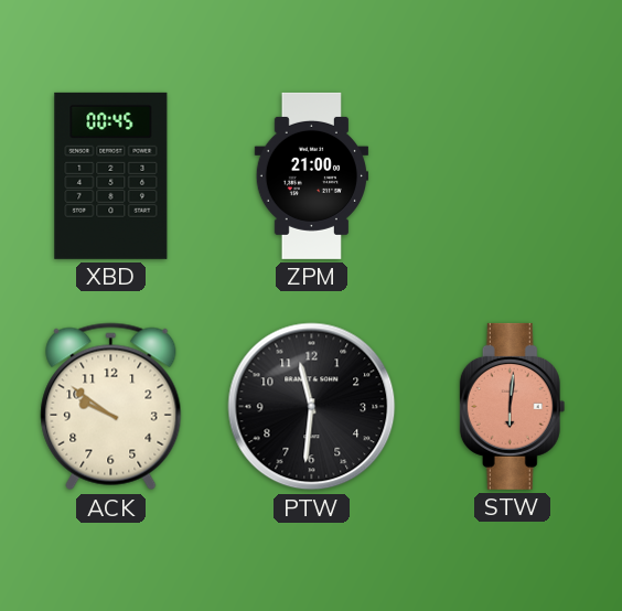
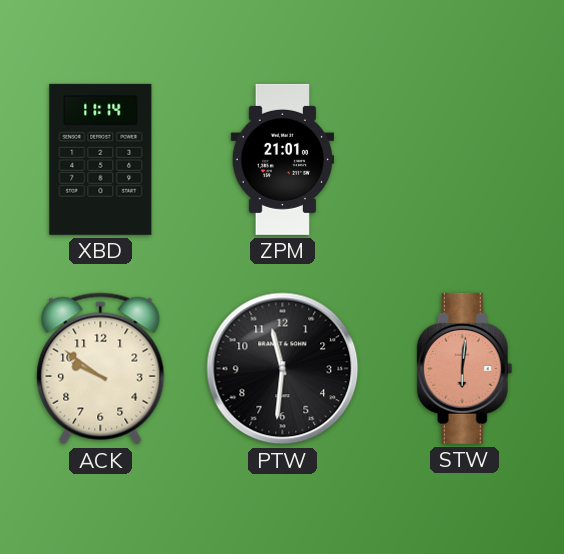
XBD: 00:45 -> 11:14
ZPM: 21:00 -> 21:01
